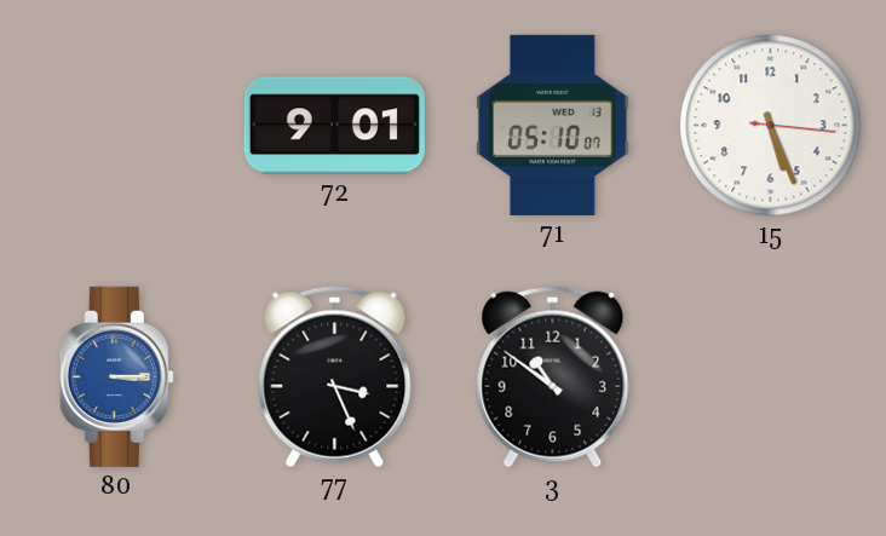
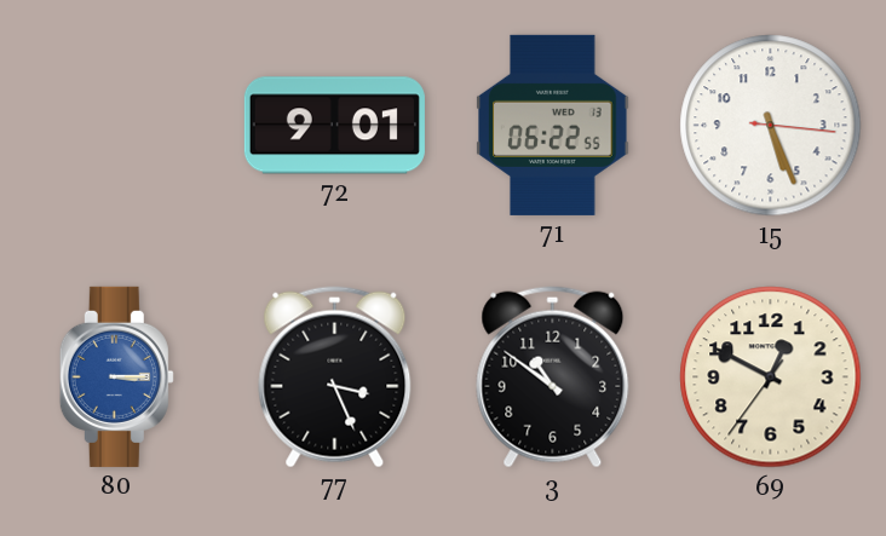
71: 05:10 -> 06:22
69: none -> 12:49
